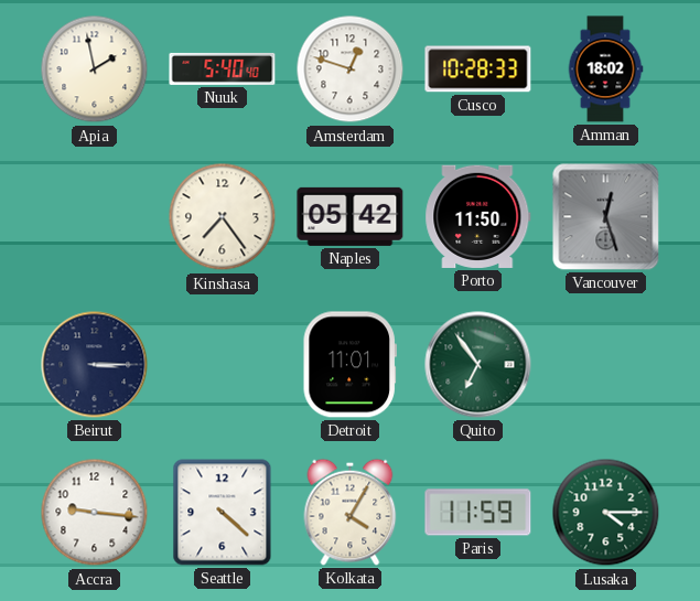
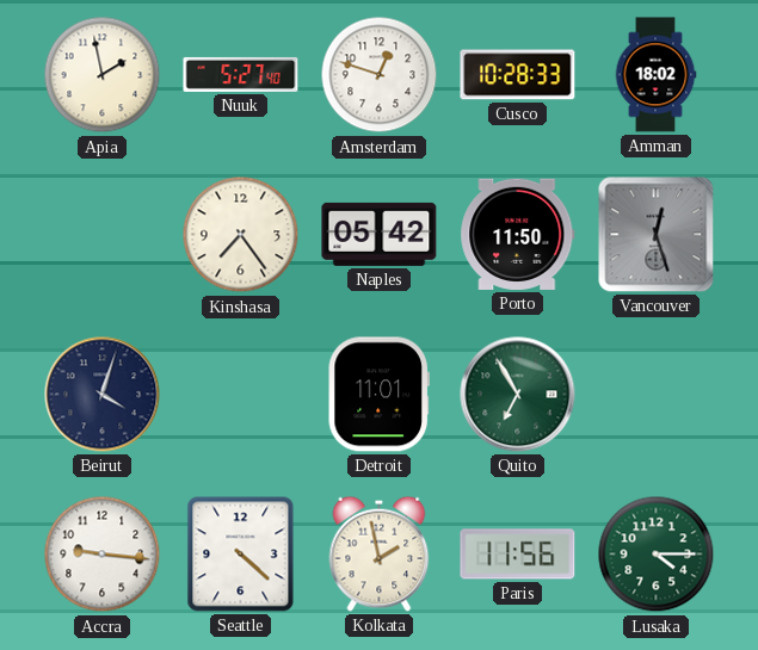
Nuuk: 5:40 -> 5:27
Beirut: 3:15 -> 4:03
Quito: 6:54 -> 6:55
Kolkata: 4:05 -> 1:58
Paris: 11:59 -> 11:56
